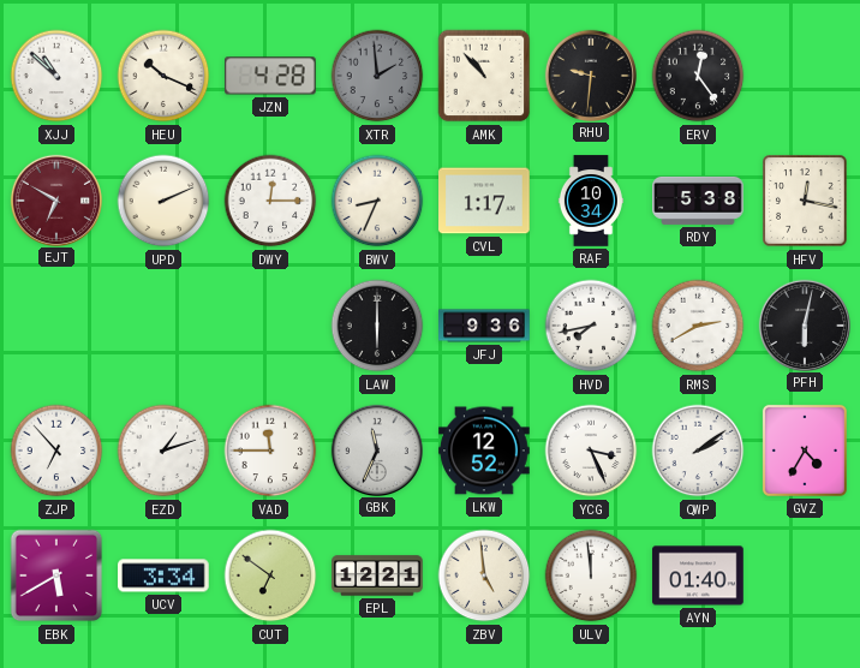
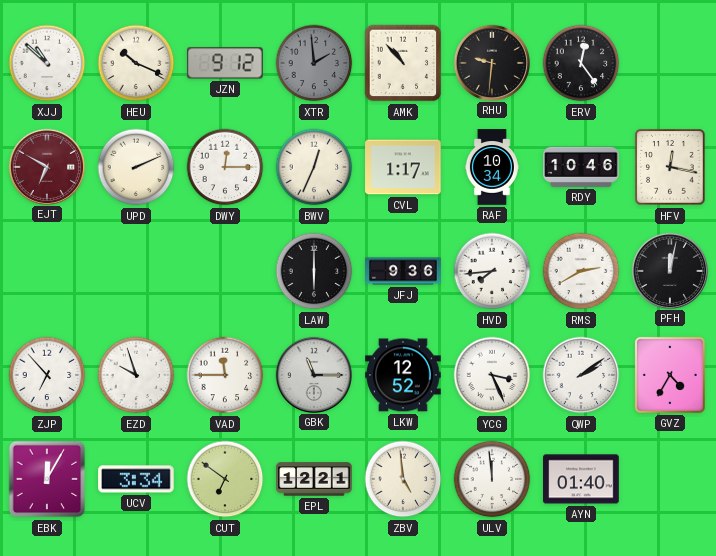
JZN: 4:28 -> 9:12
BWV: 8:34 -> 12:34
RDY: 5:38 -> 10:46
HVD: 7:43 -> 7:44
PFH: 6:02 -> 12:02
EZD: 1:12 -> 9:57
GBK: 11:34 -> 11:15
EBK: 5:40 -> 12:05
